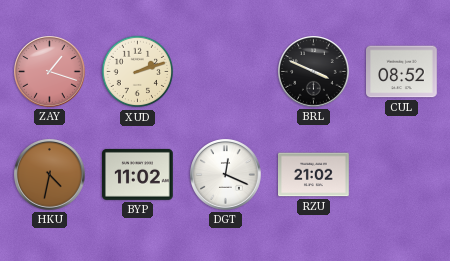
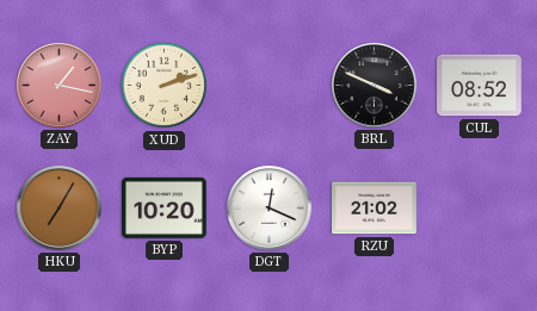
ZAY: 1:18 -> 1:17
HKU: 4:32 -> 7:05
BYP: 11:02 -> 10:20
